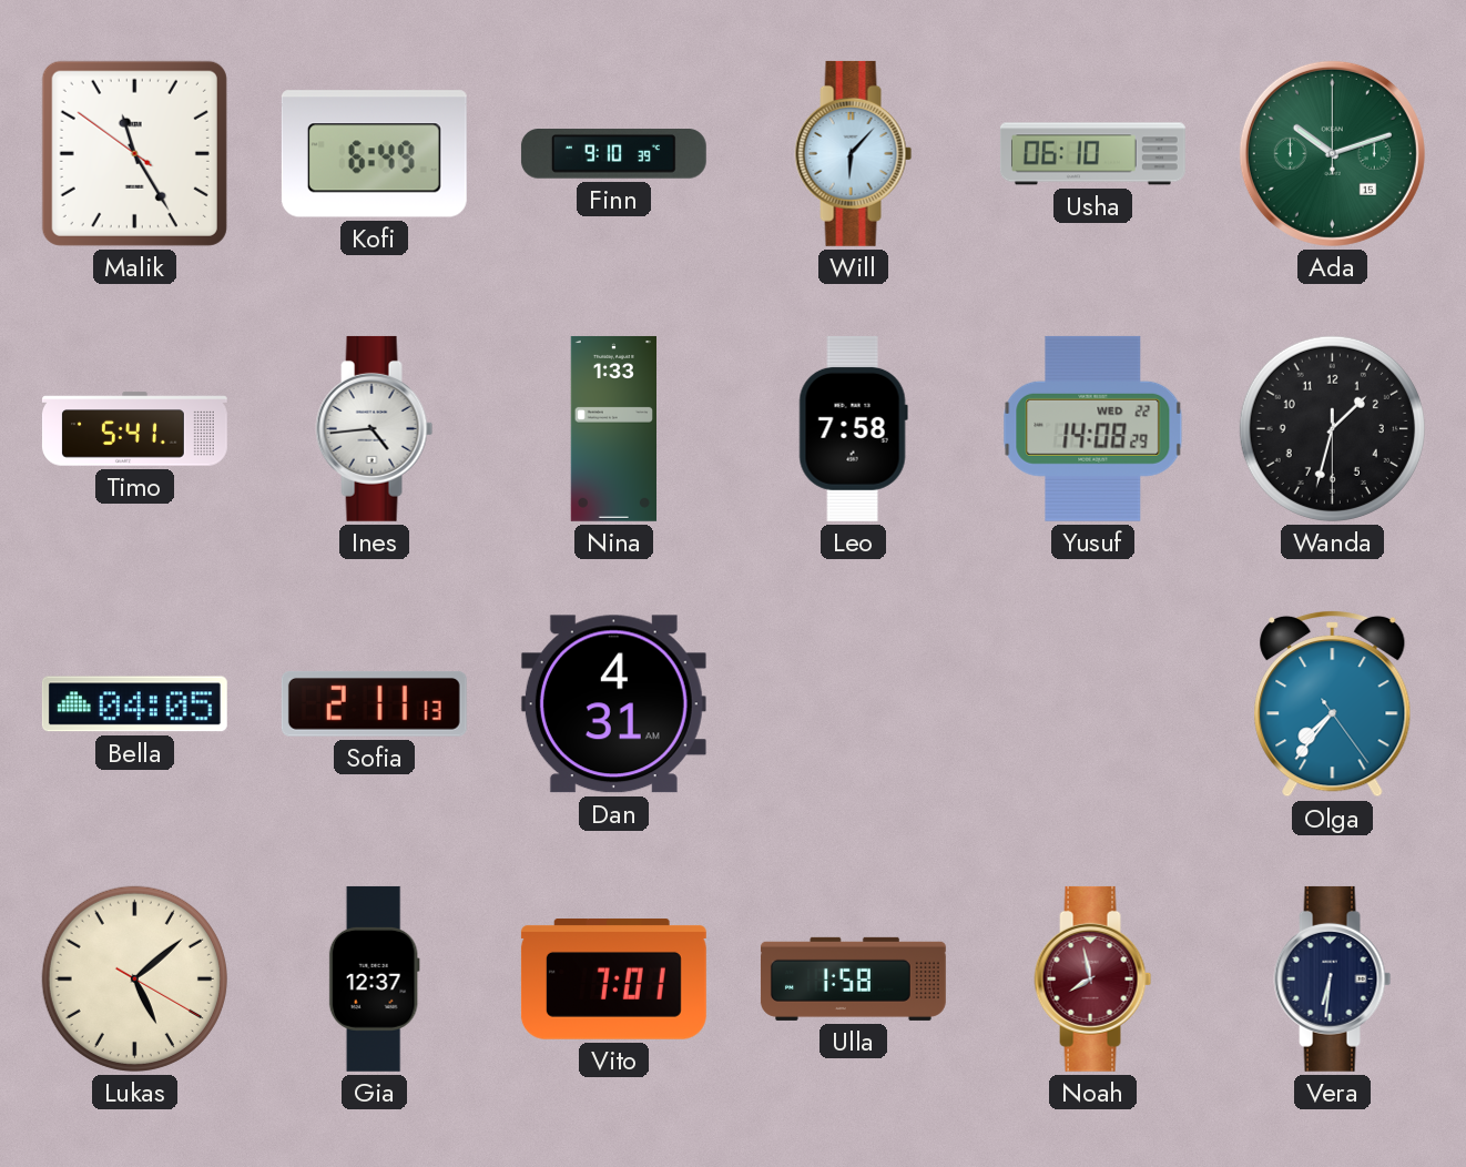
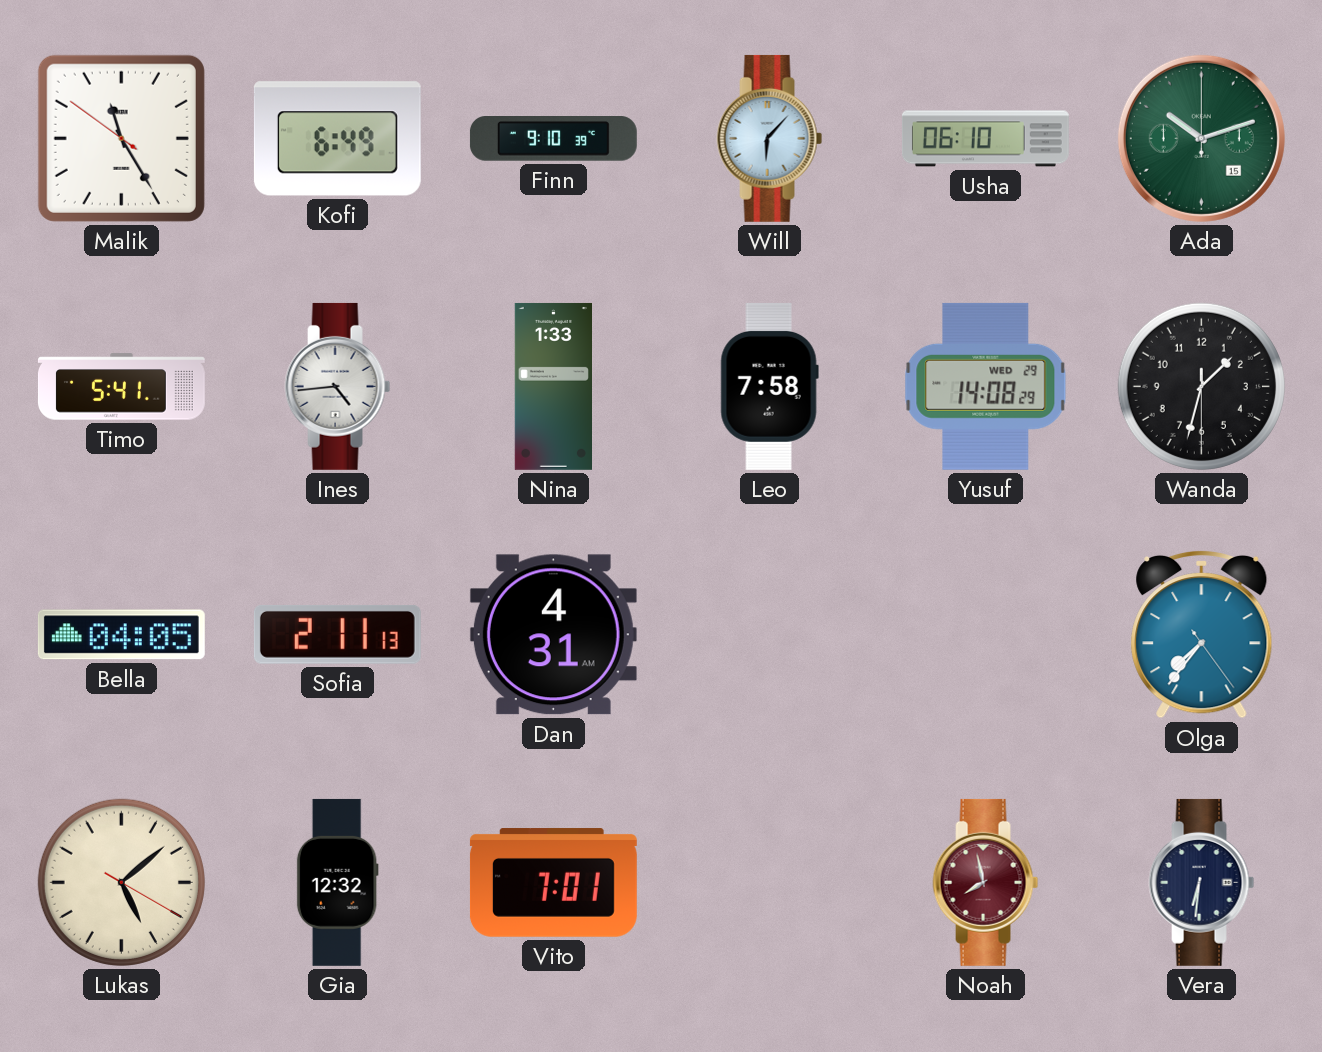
Yusuf date: WED 22 -> WED 29
Gia: 12:37 -> 12:32
Ulla: 1:58 -> none
